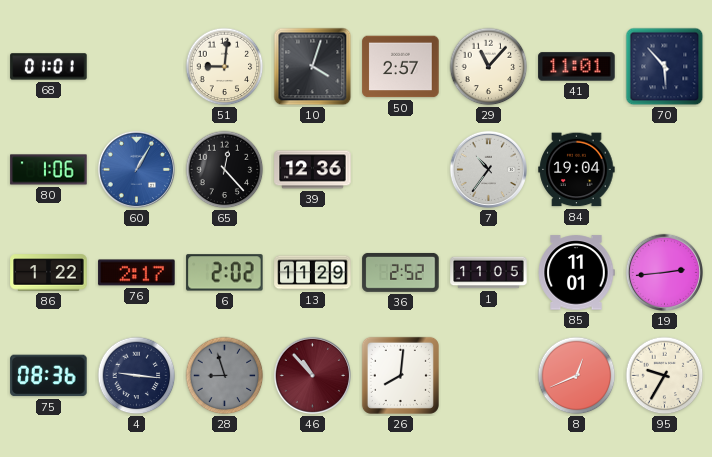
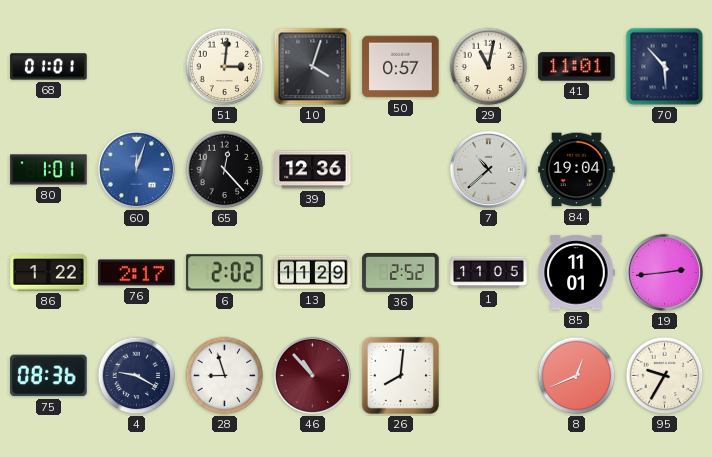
51: 9:01 -> 3:01
50: 2:57 -> 0:57
29: 11:07 -> 11:02
80: 1:06 -> 1:01
60: 1:05 -> 12:03
7: 10:36 -> 10:38
4: 9:16 -> 9:20
28 dial: grey -> white
